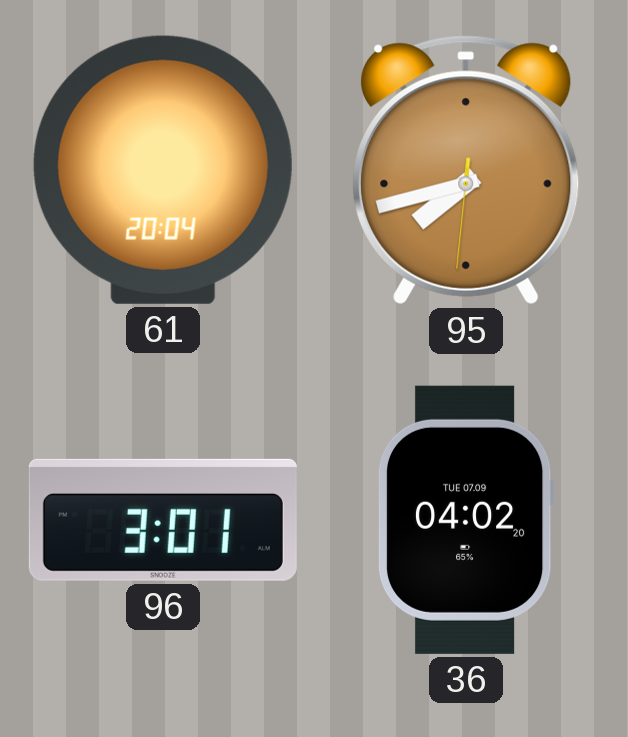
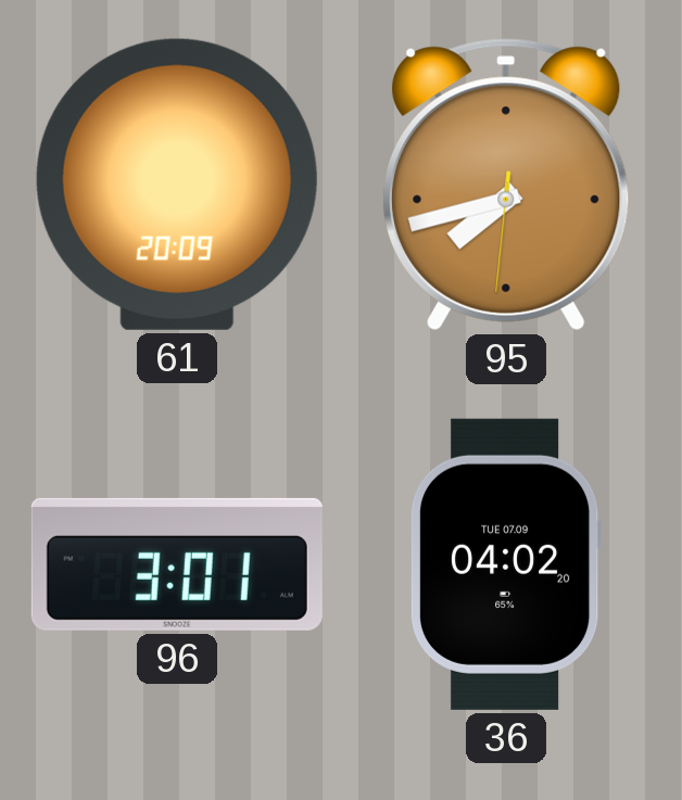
61: 20:04 -> 20:09
